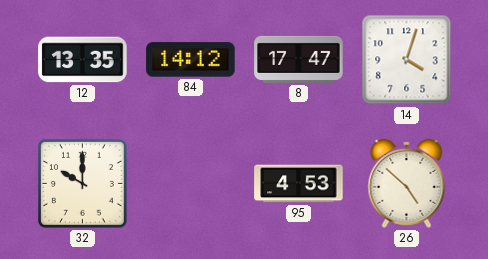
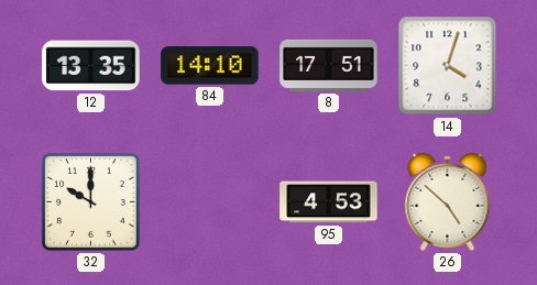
84: 14:12 -> 14:10
8: 17:47 -> 17:51
